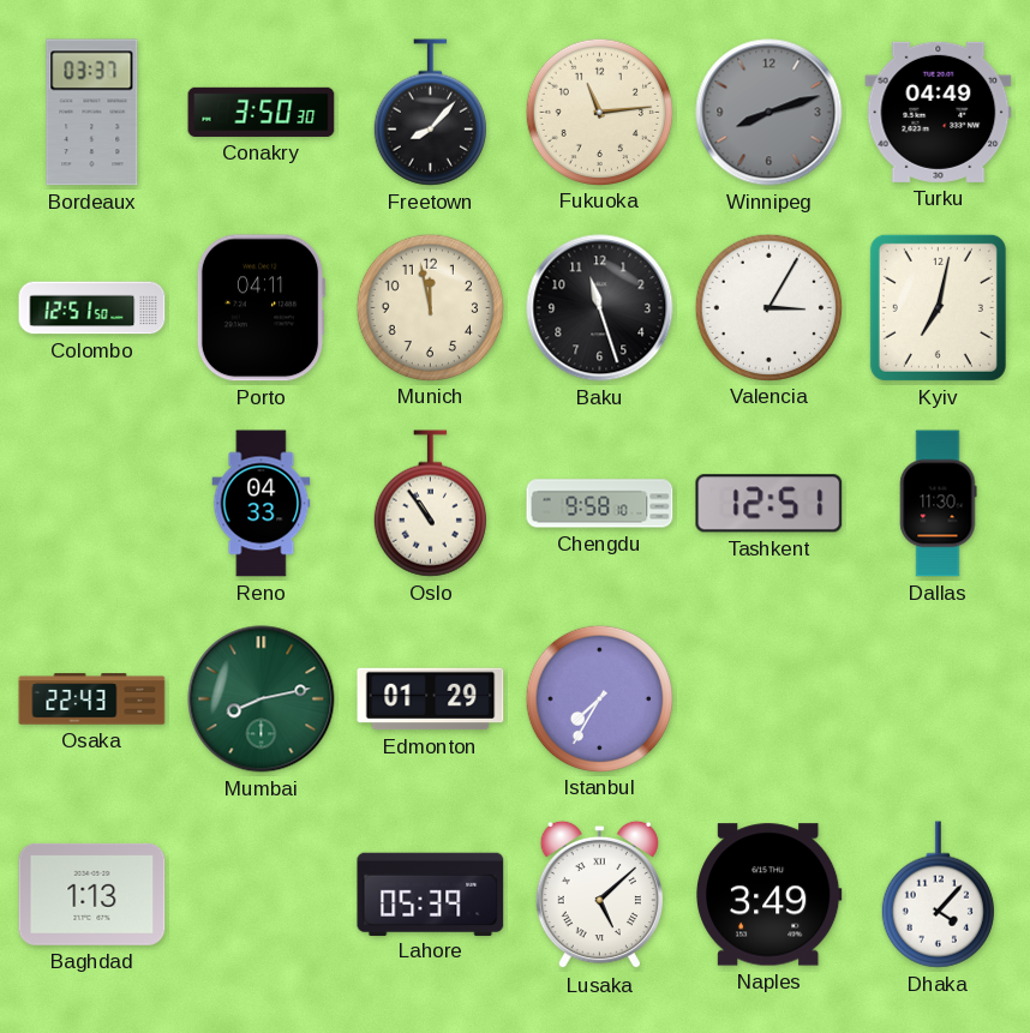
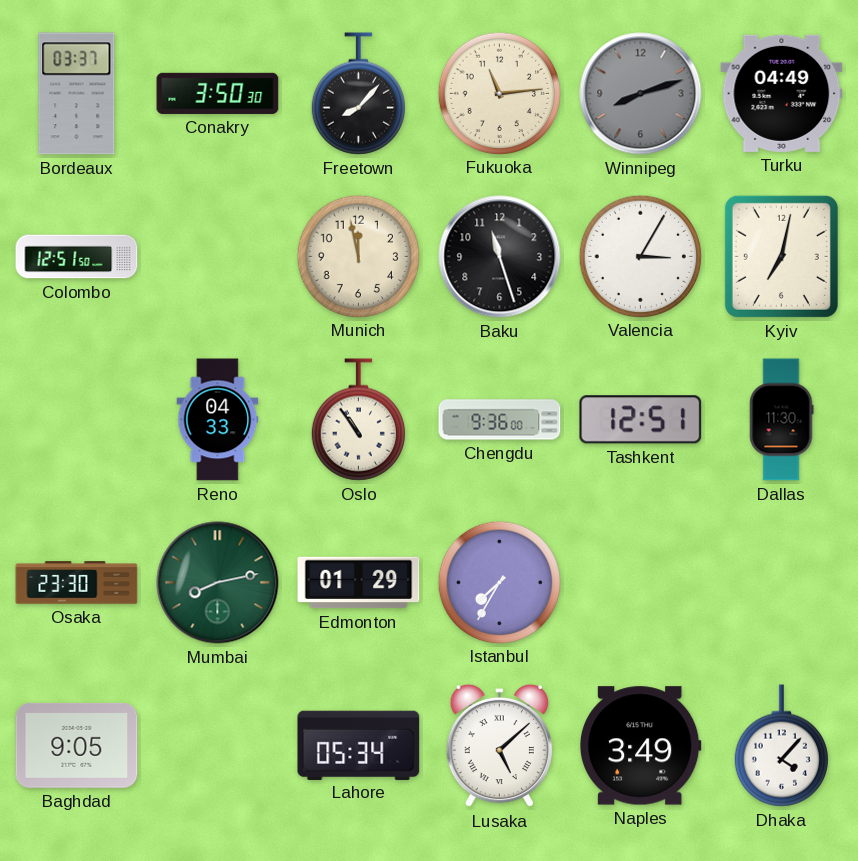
Porto: 04:11 -> none
Chengdu: 9:58 -> 9:36
Osaka: 22:43 -> 23:30
Baghdad: 1:13 -> 9:05
Lahore: 05:39 -> 05:34
